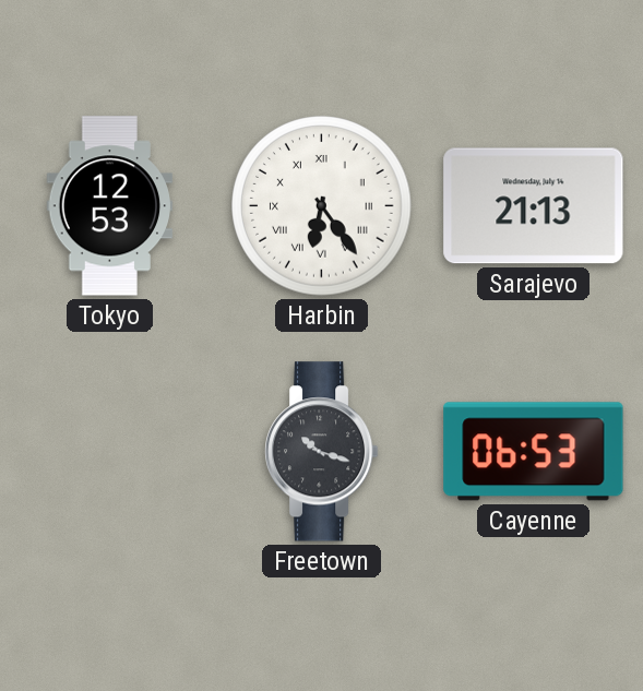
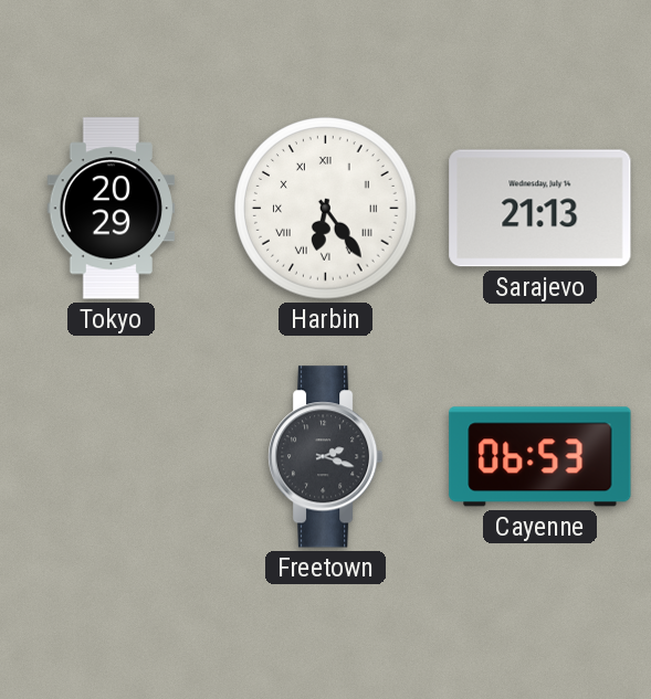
Tokyo: 12:53 -> 20:29
Freetown: 10:18 -> 2:18
